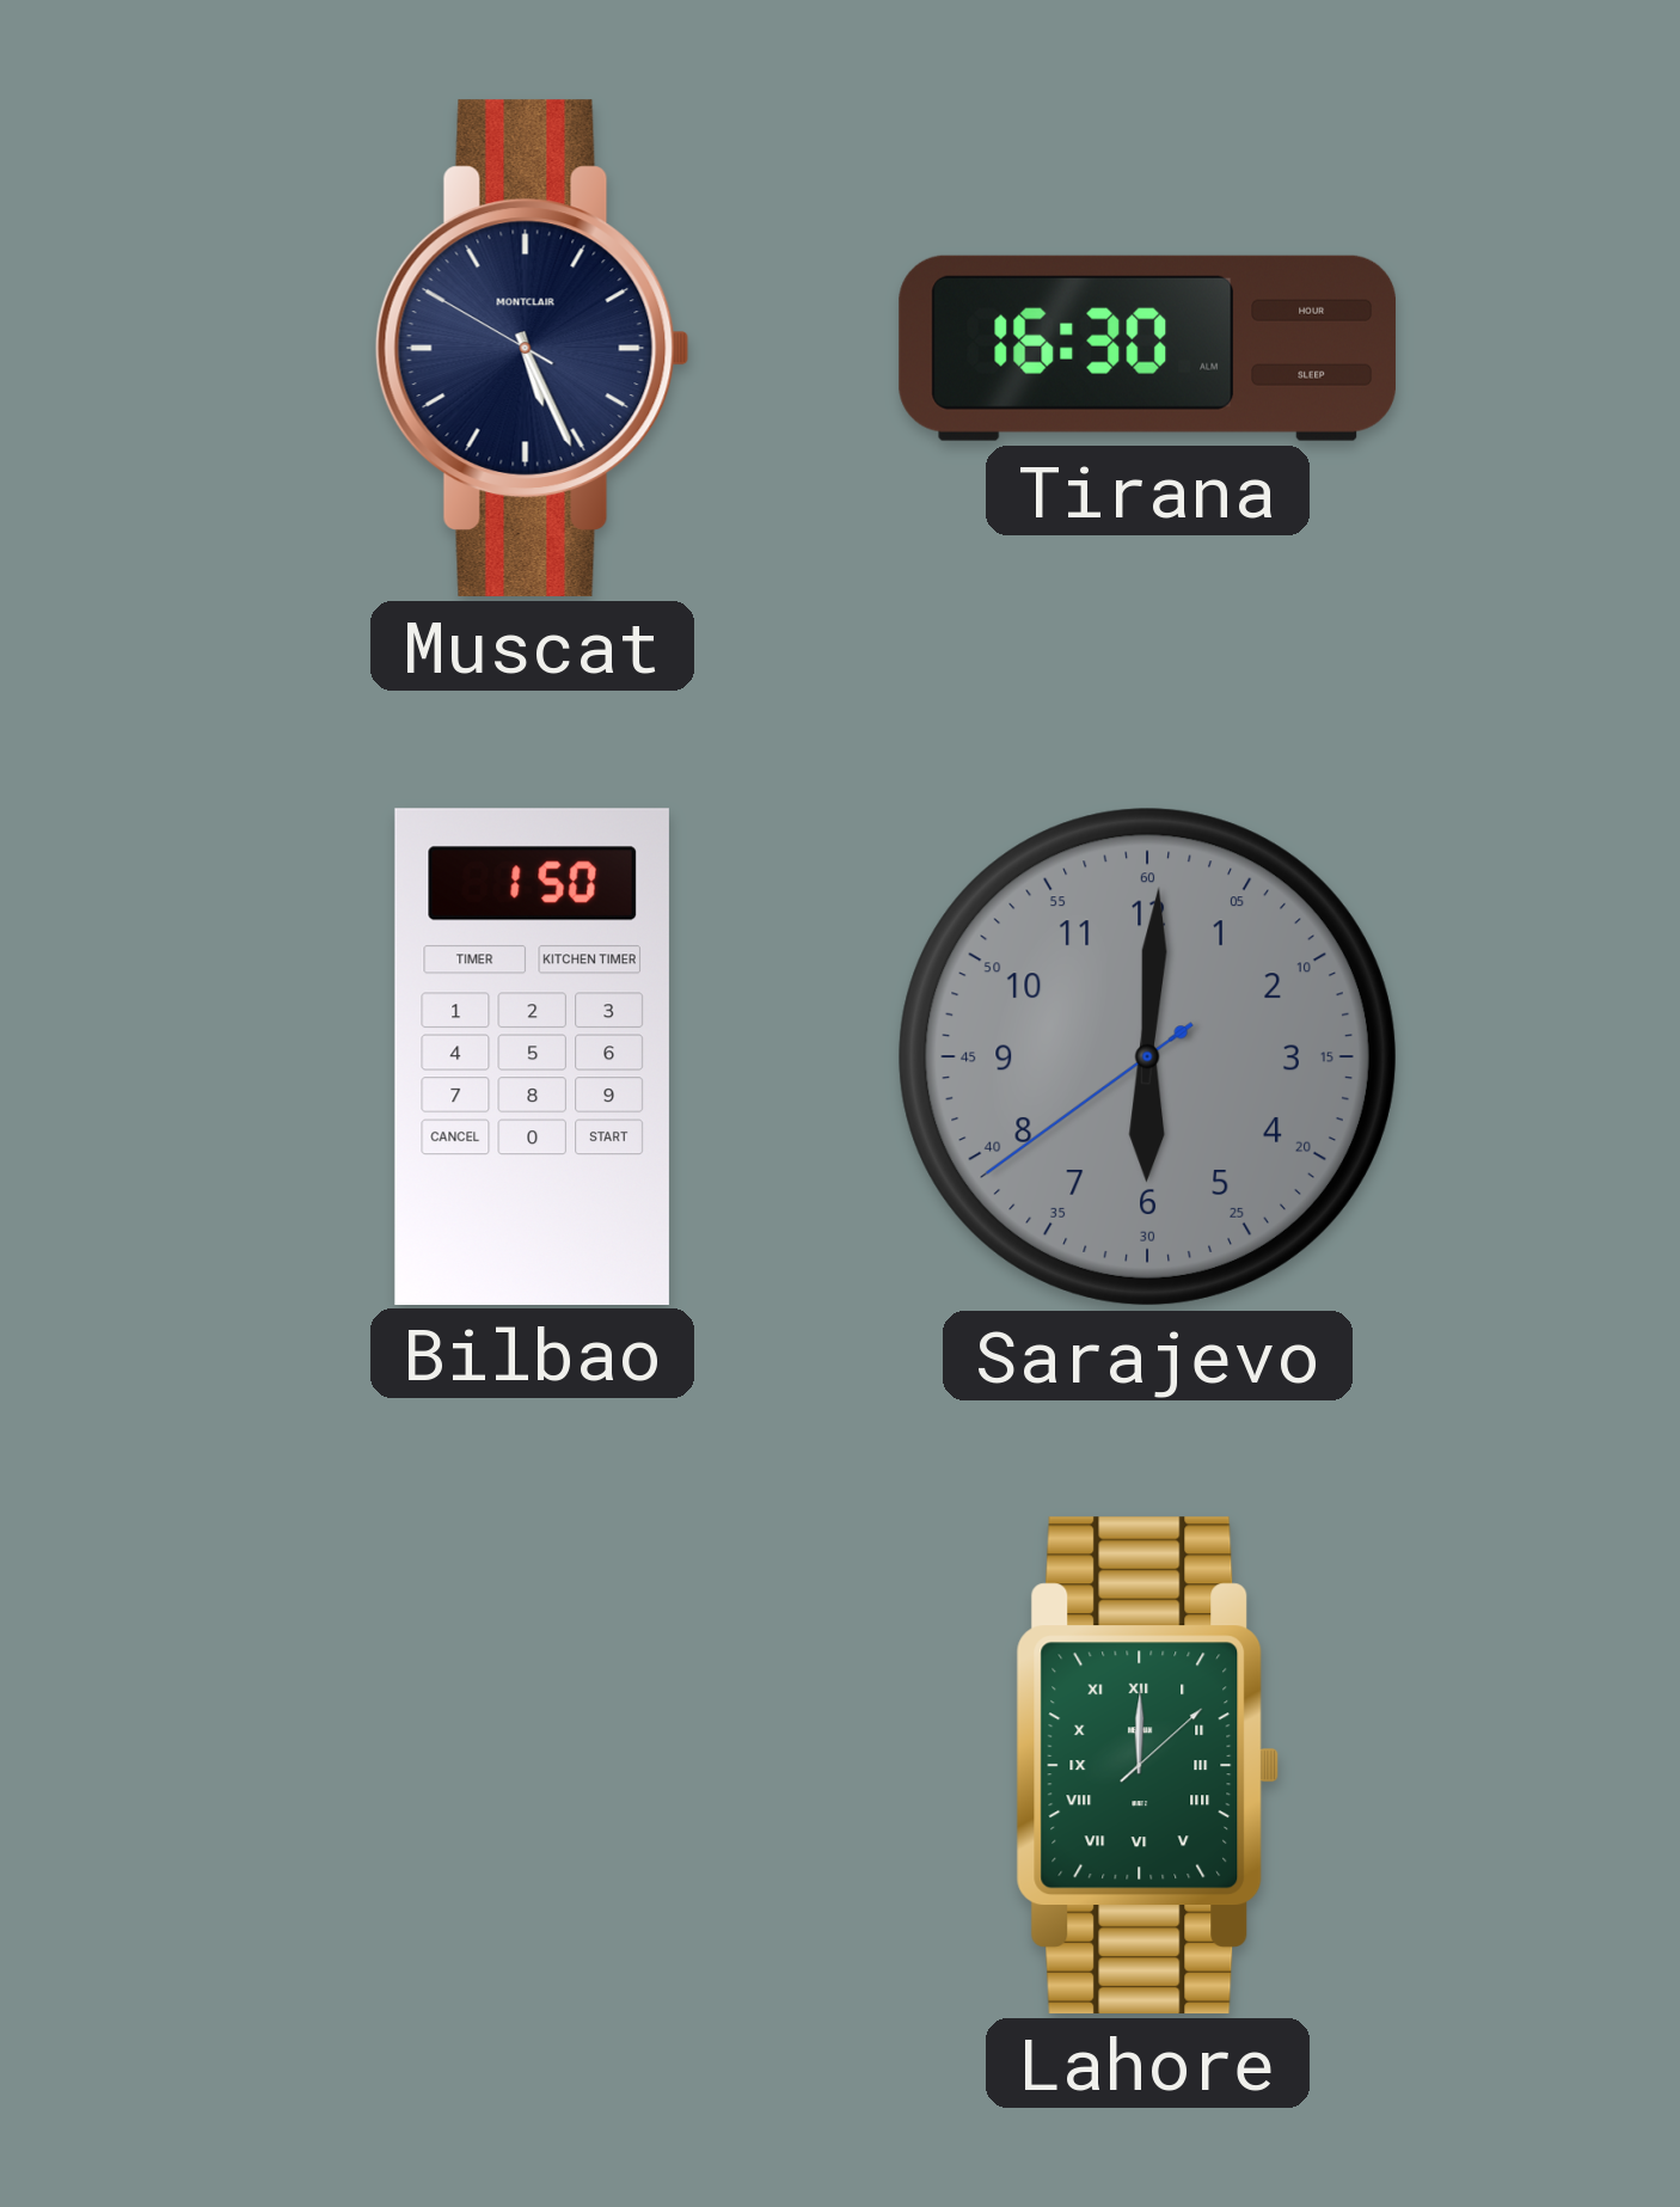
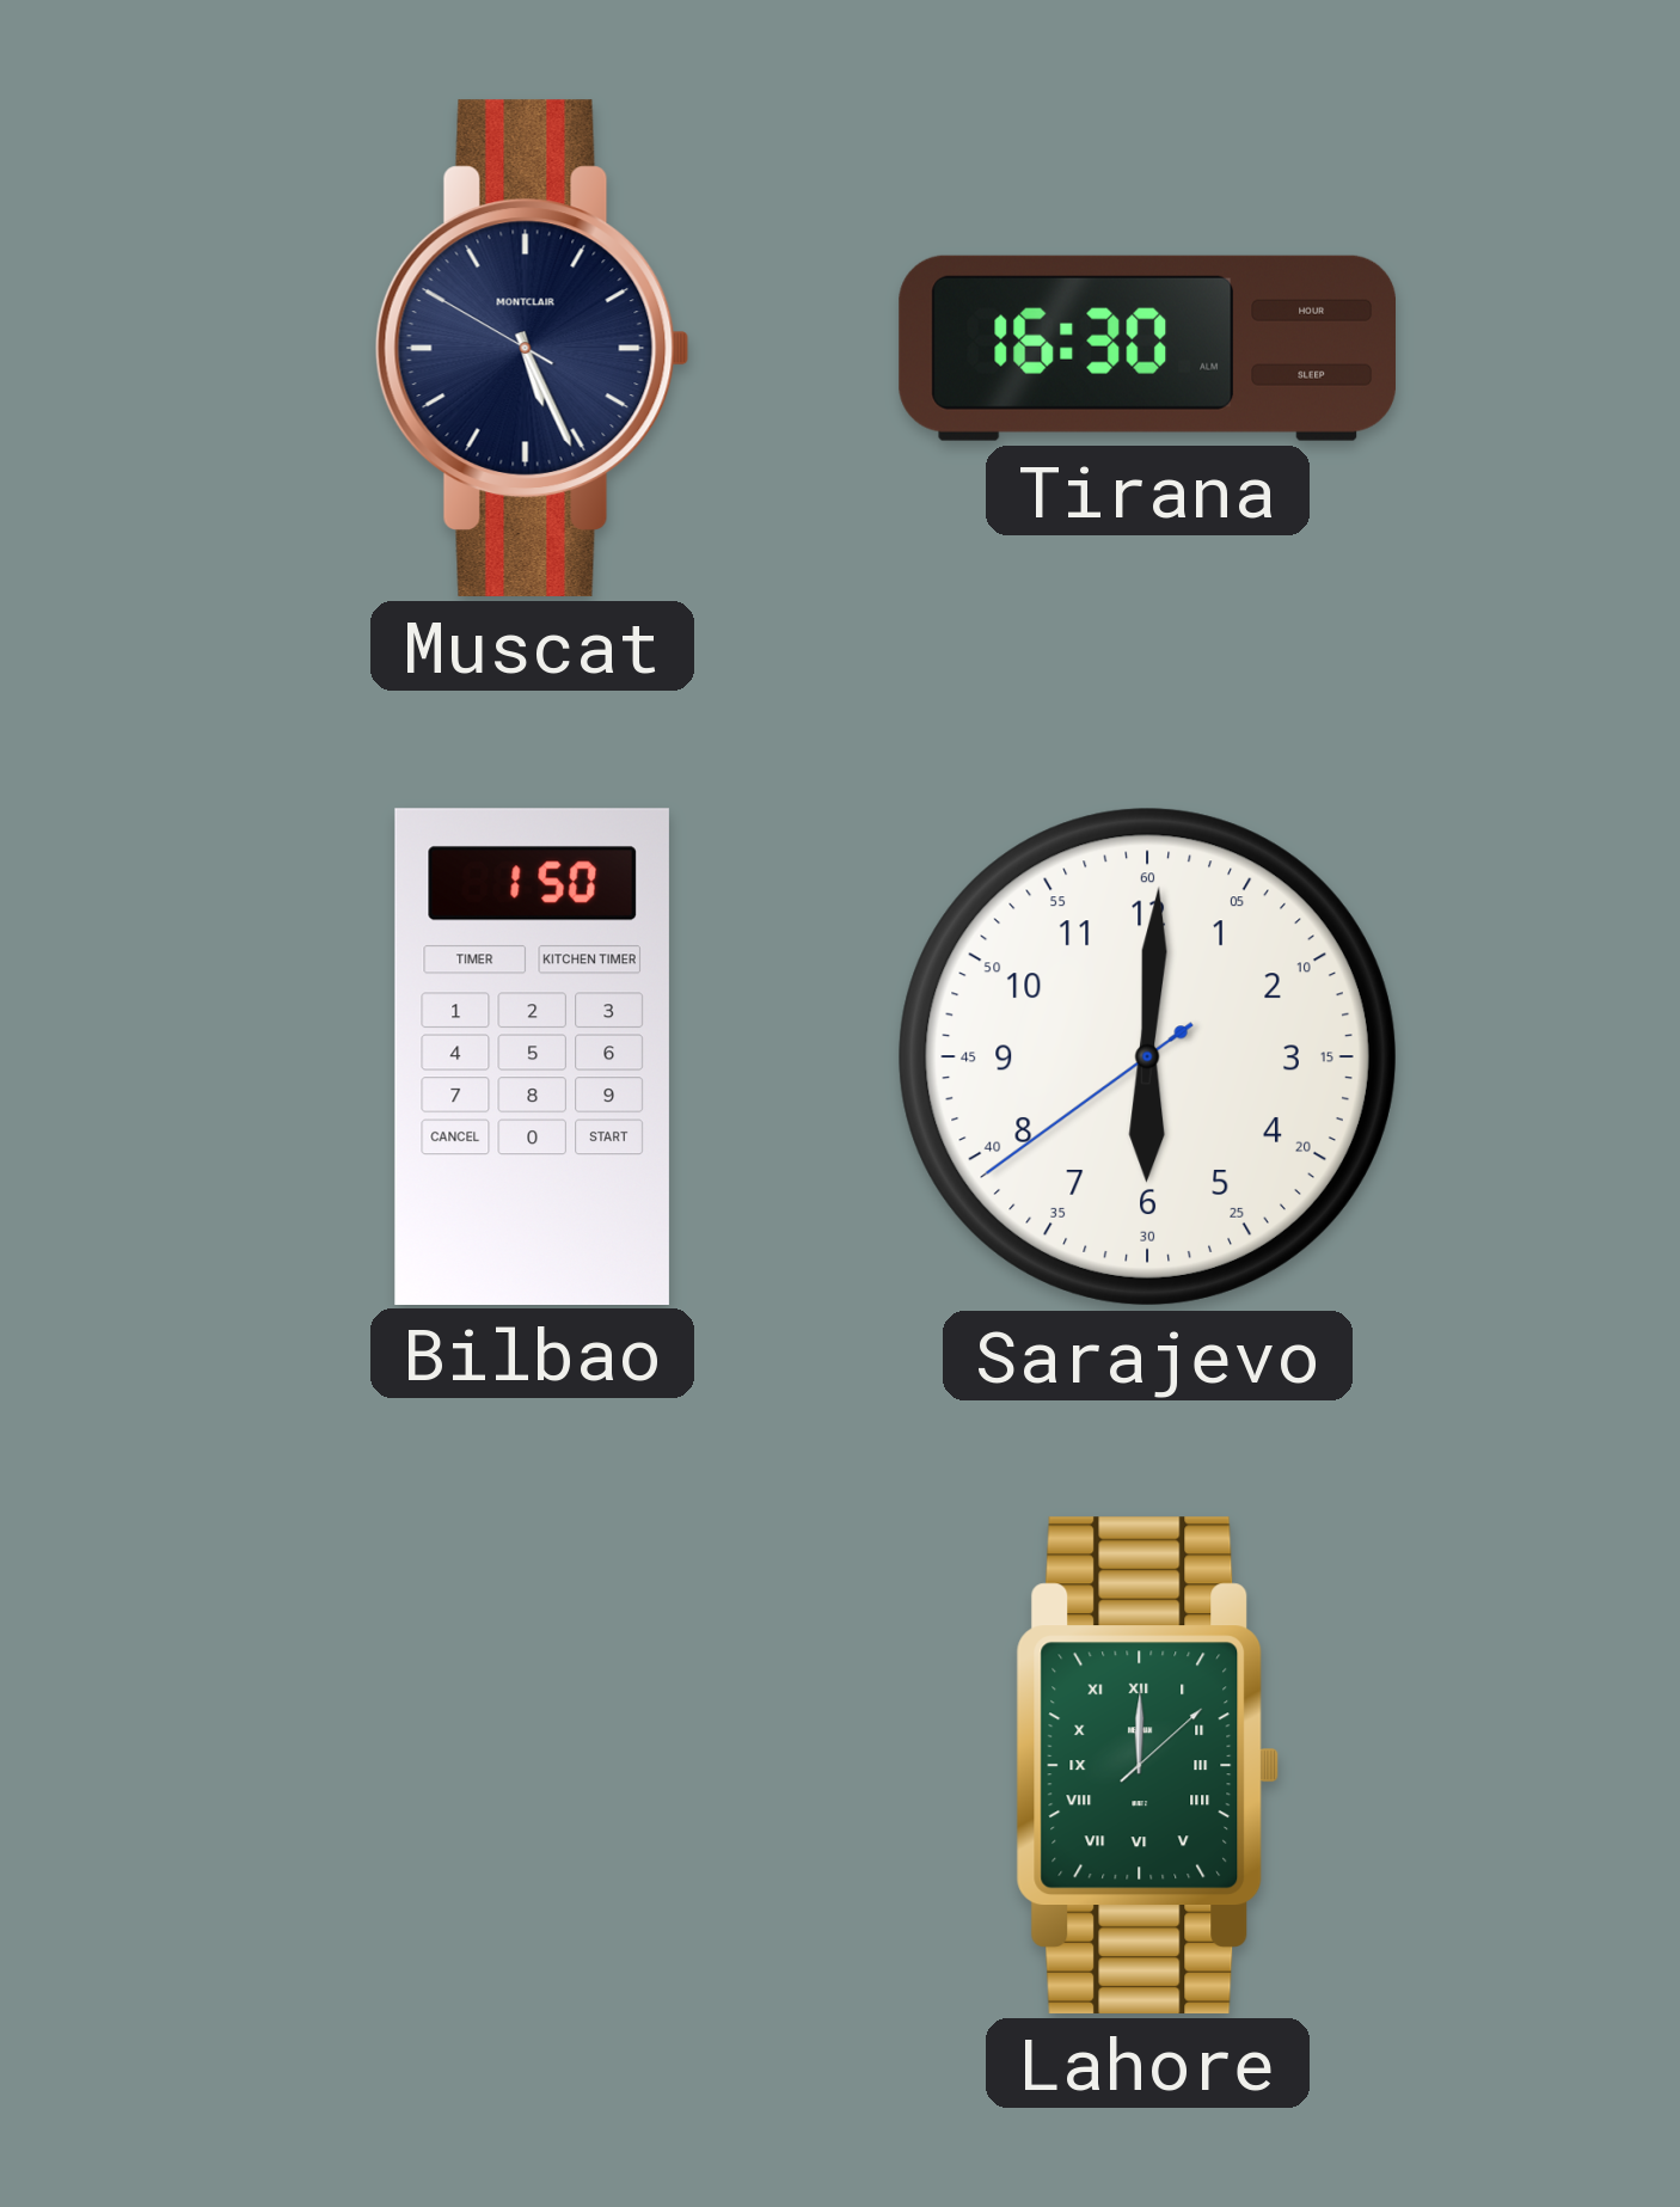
Sarajevo dial: grey -> white
